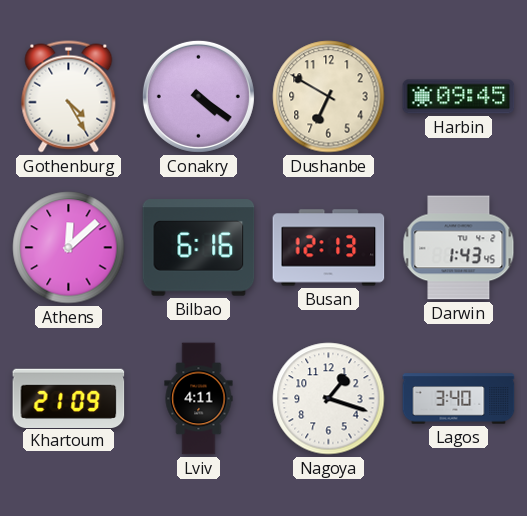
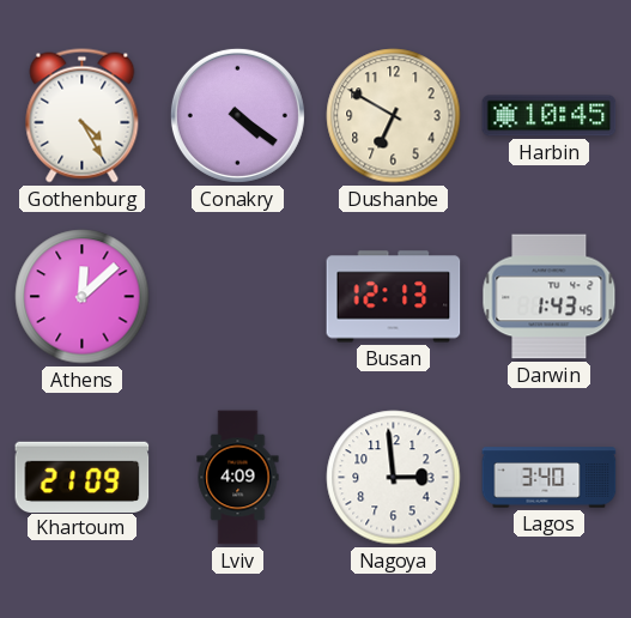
Harbin: 09:45 -> 10:45
Bilbao: 6:16 -> none
Lviv: 4:11 -> 4:09
Nagoya: 1:18 -> 2:59
